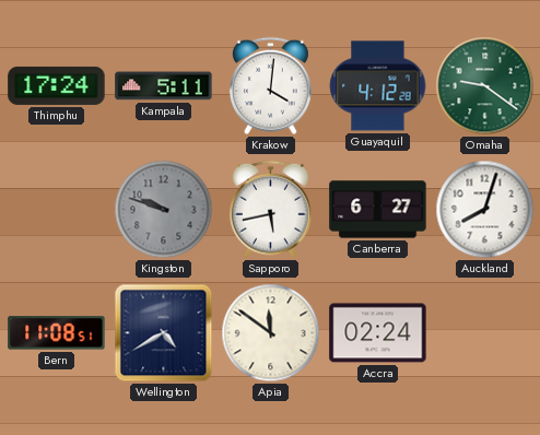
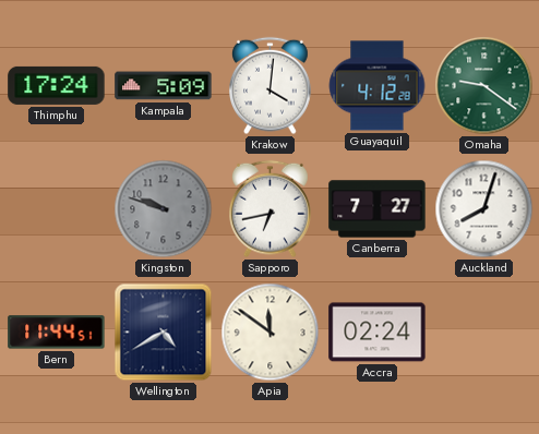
Kampala: 5:11 -> 5:09
Sapporo: 5:43 -> 6:43
Canberra: 6:27 -> 7:27
Bern: 11:08 -> 11:44
